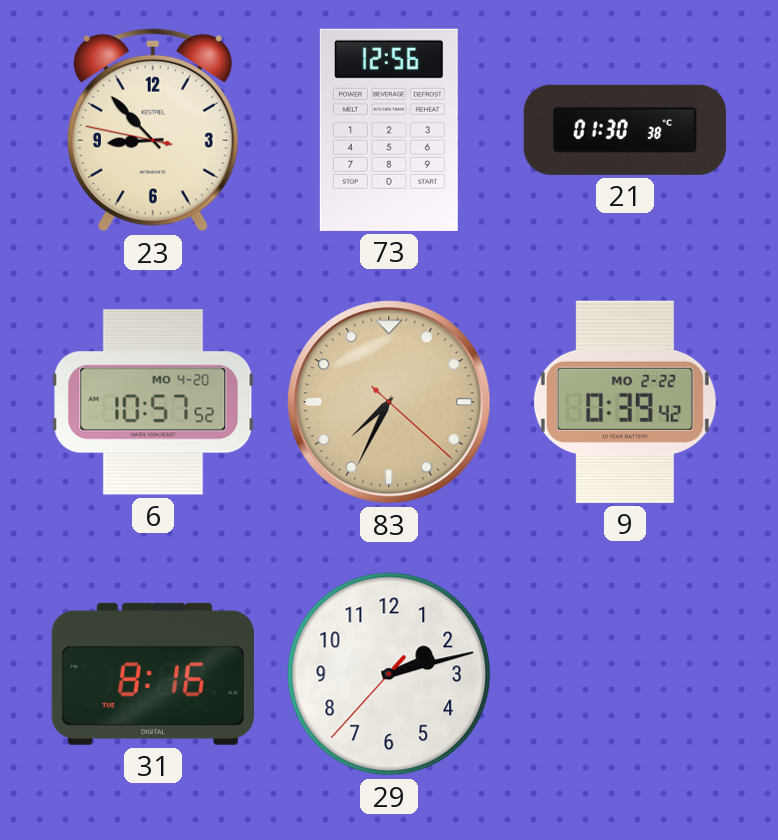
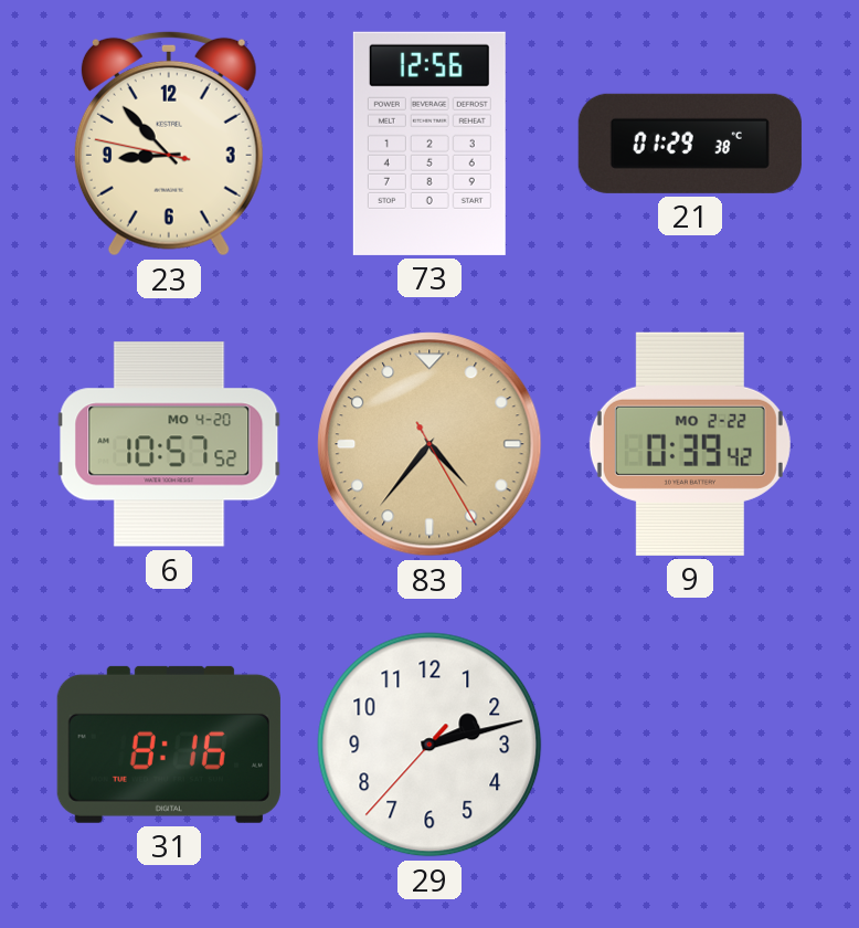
21: 01:30 -> 01:29
83: 7:34 -> 4:36
